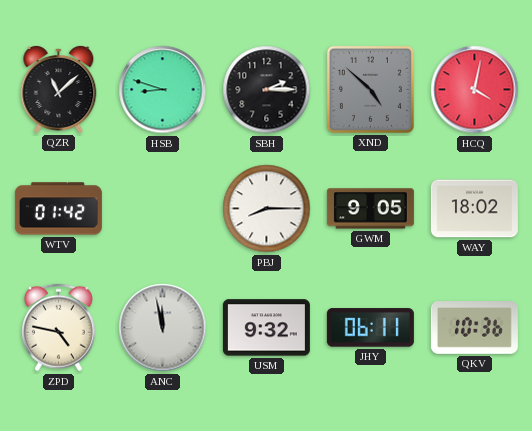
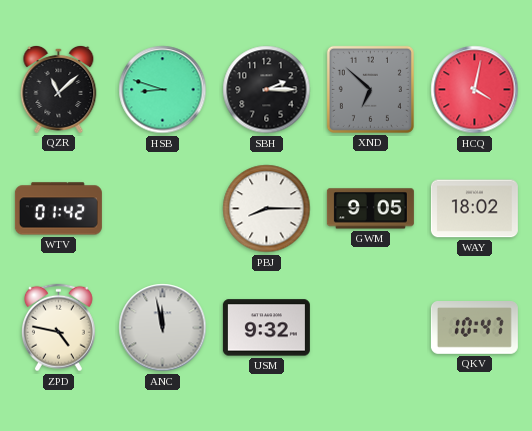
XND: 4:52 -> 6:52
JHY: 06:11 -> none
QKV: 10:36 -> 10:47
